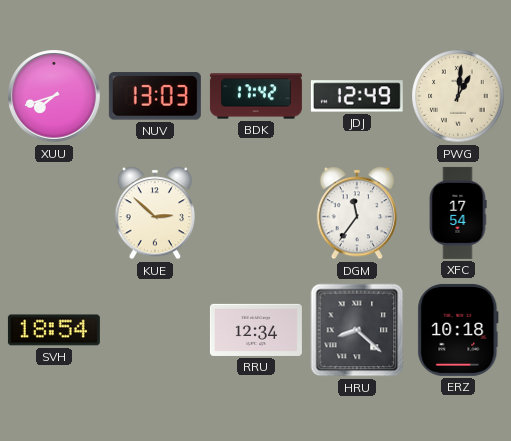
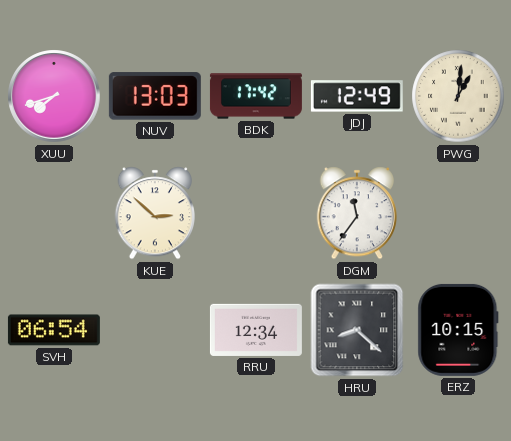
XFC: 17:54 -> none
SVH: 18:54 -> 06:54
ERZ: 10:18 -> 10:15
